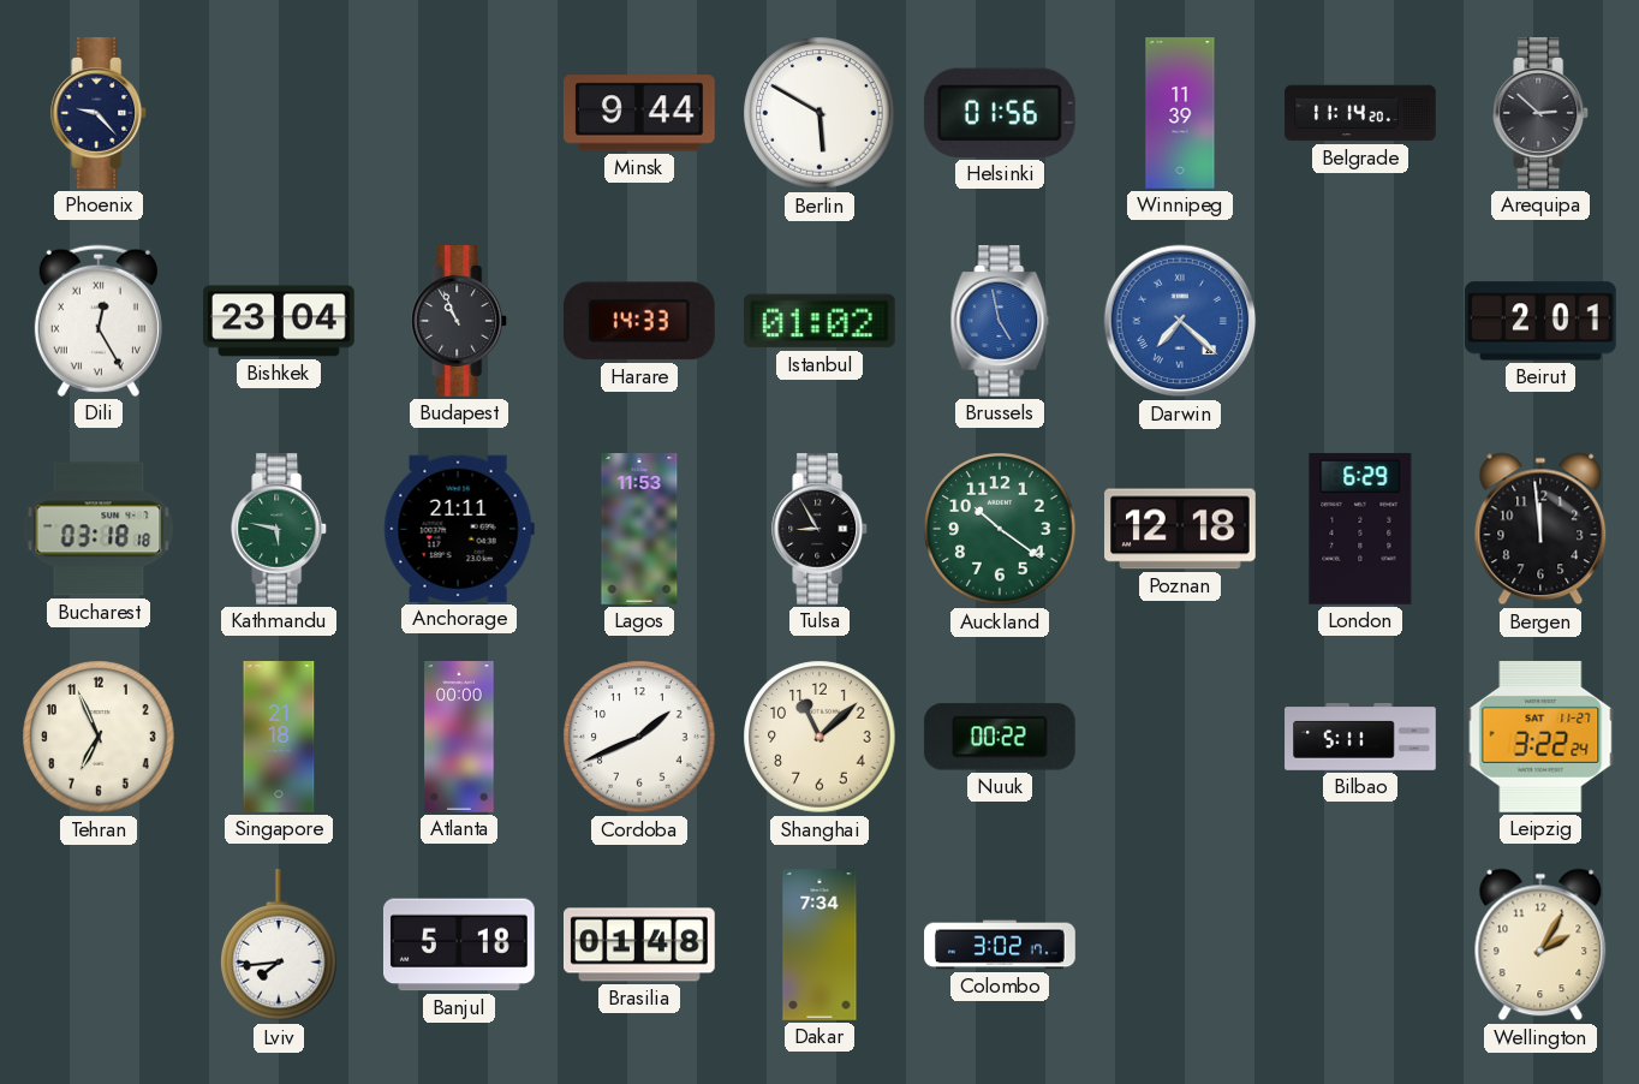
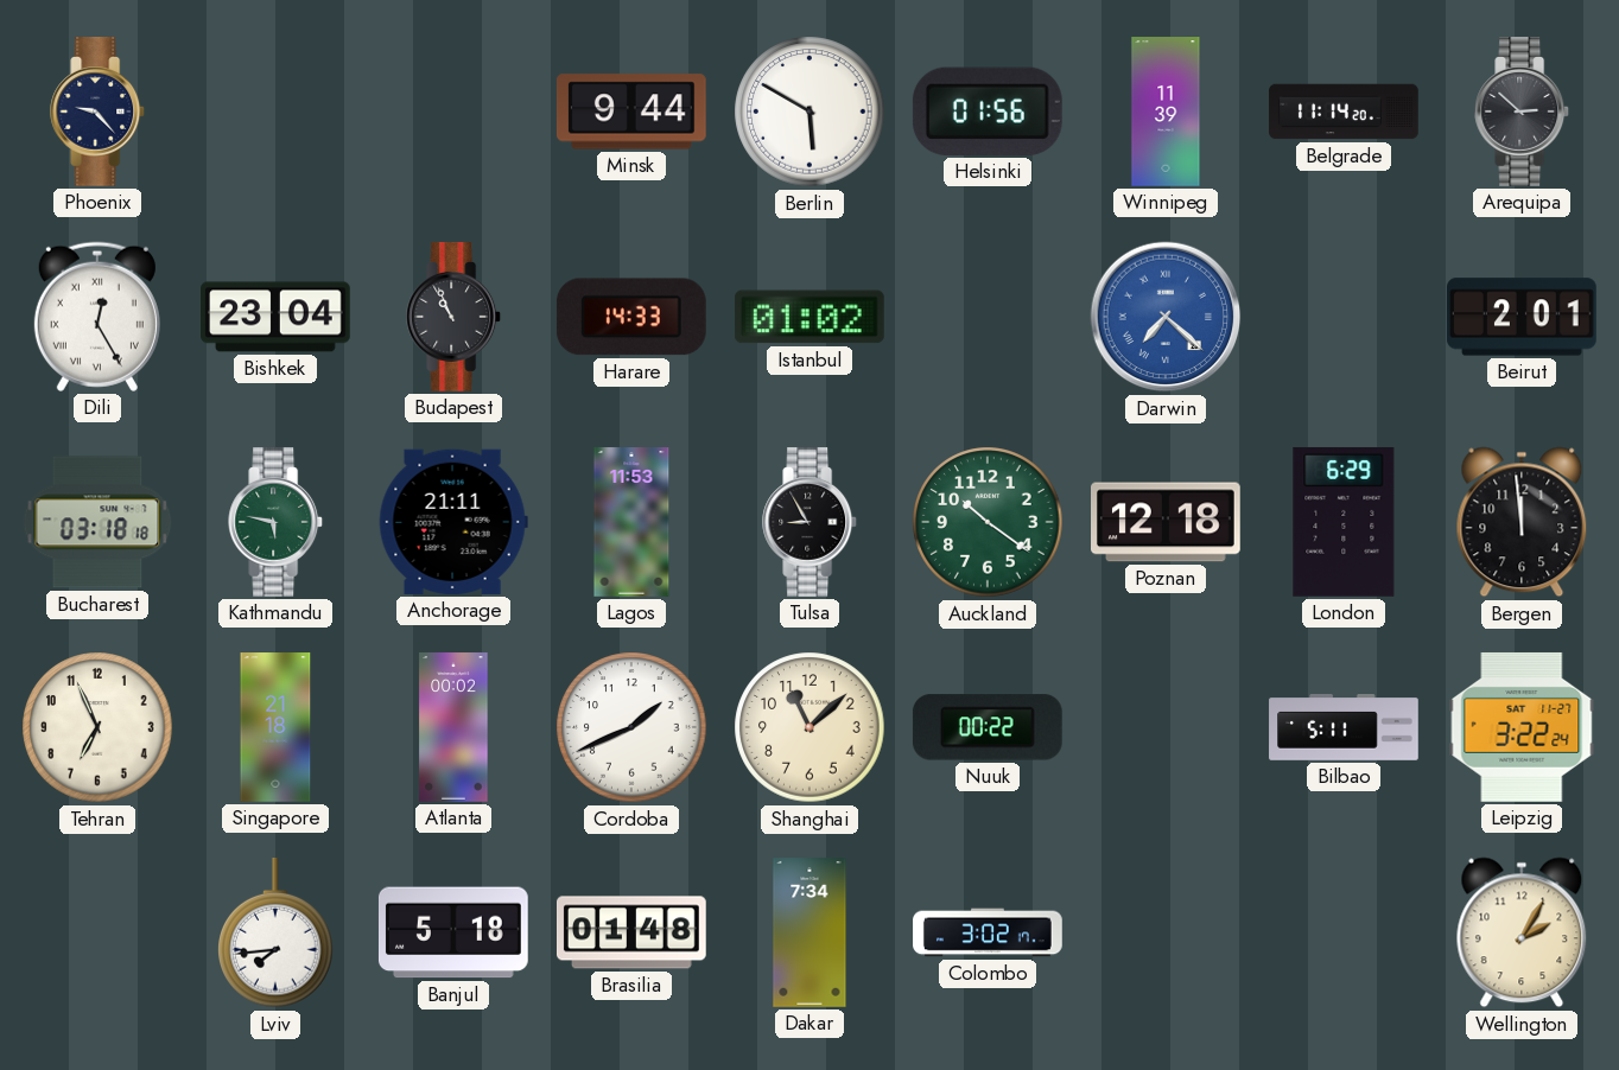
Brussels: 4:58 -> none
Atlanta: 00:00 -> 00:02
